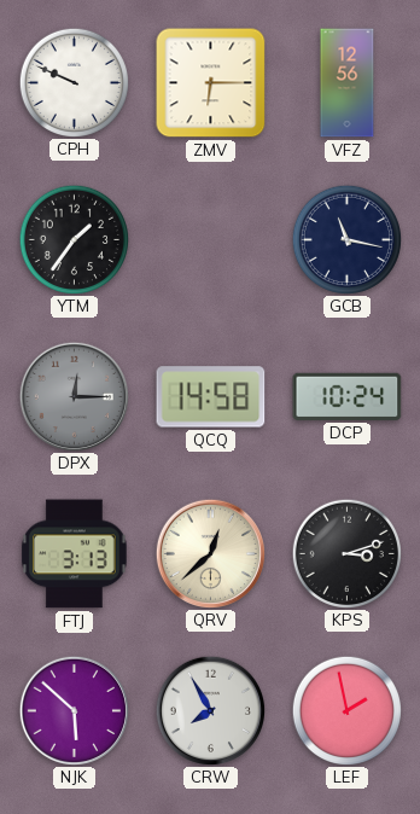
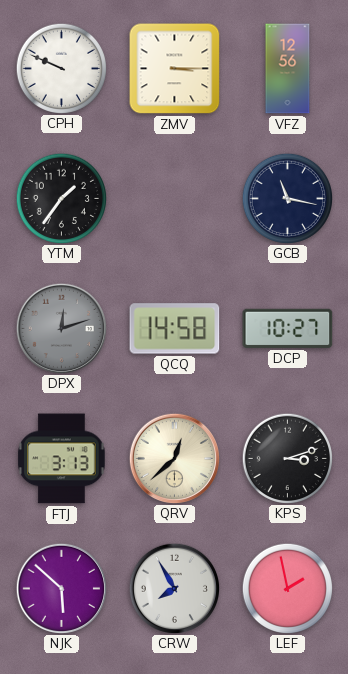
ZMV: 6:15 -> 3:15
DPX: 12:15 -> 12:12
DCP: 10:24 -> 10:27
